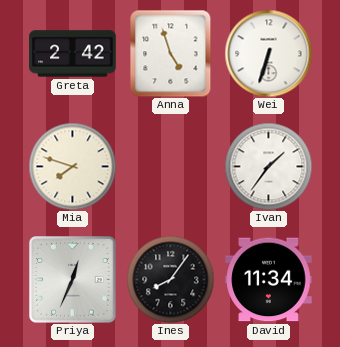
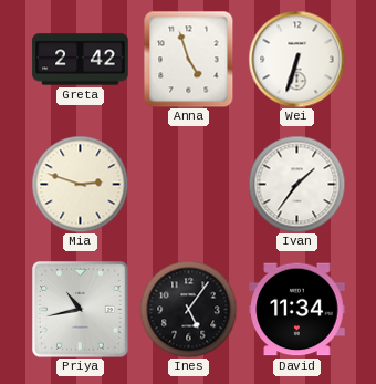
Mia: 7:48 -> 2:48
Priya: 12:34 -> 10:43
Ines: 8:06 -> 5:06
